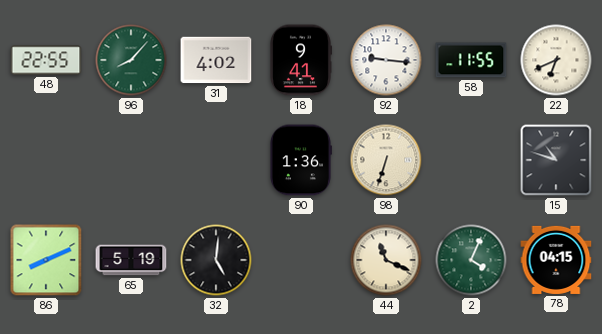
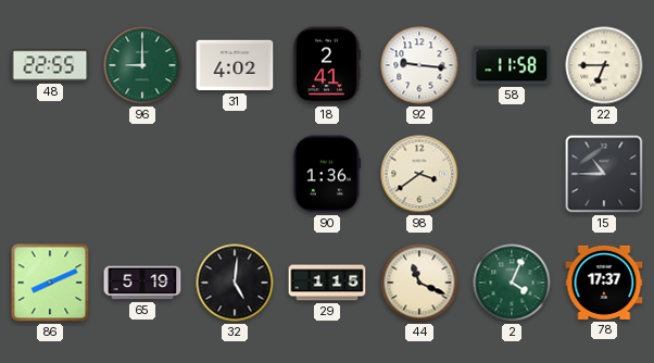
96: 8:07 -> 9:00
18: 9:41 -> 2:41
58: 11:55 -> 11:58
22: 6:41 -> 6:45
98: 6:33 -> 3:39
15: 10:48 -> 10:45
29: none -> 1:15
78: 04:15 -> 17:37
